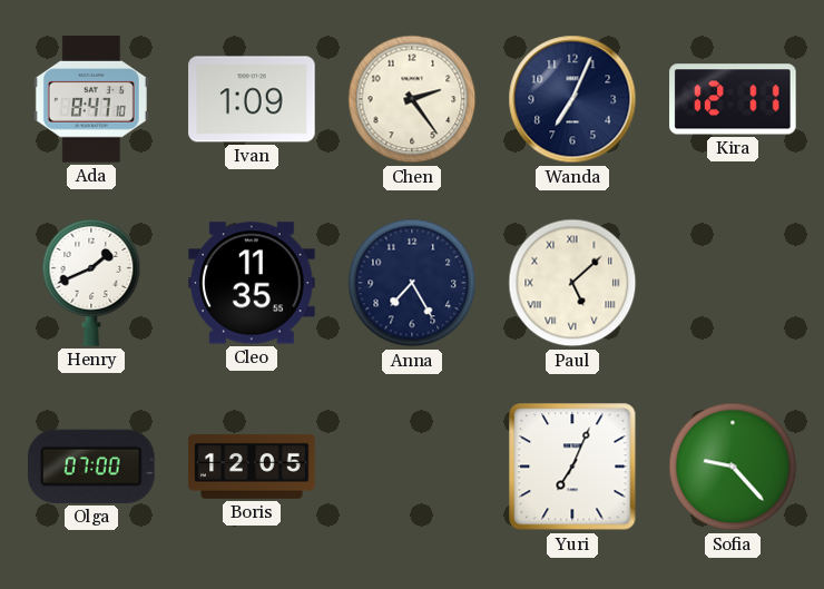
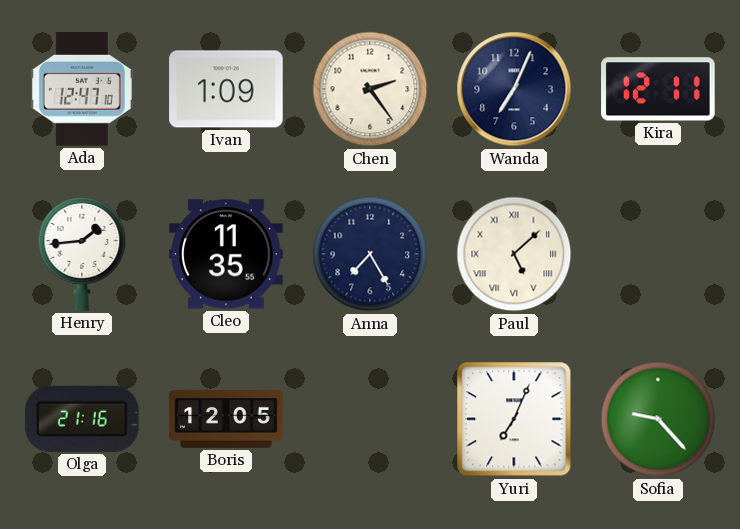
Ada: 8:47 -> 12:47
Henry: 1:41 -> 1:44
Olga: 07:00 -> 21:16
